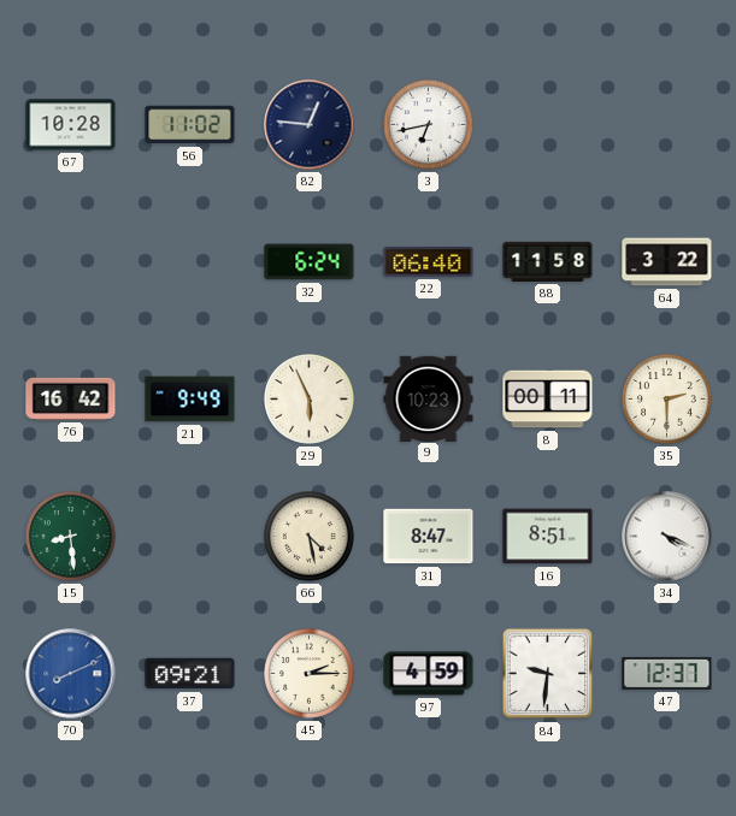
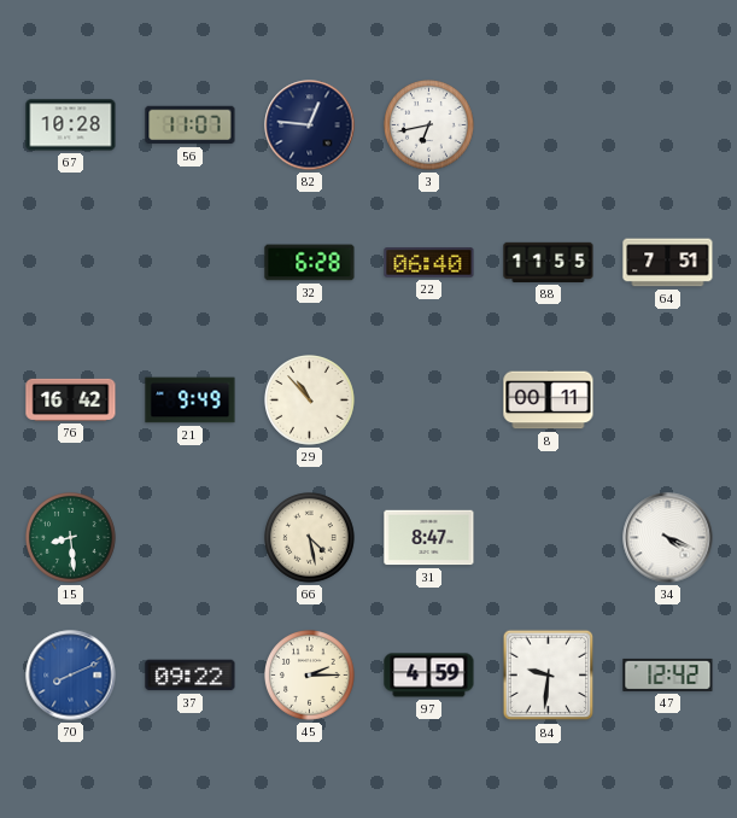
56: 11:02 -> 11:07
32: 6:24 -> 6:28
88: 11:58 -> 11:55
64: 3:22 -> 7:51
29: 5:56 -> 10:53
9: 10:23 -> none
35: 2:30 -> none
16: 8:51 -> none
37: 09:21 -> 09:22
47: 12:37 -> 12:42
